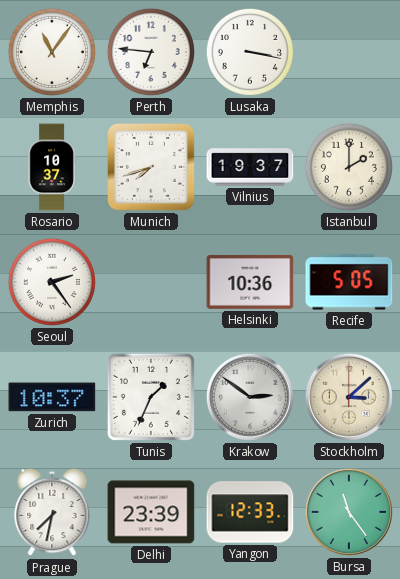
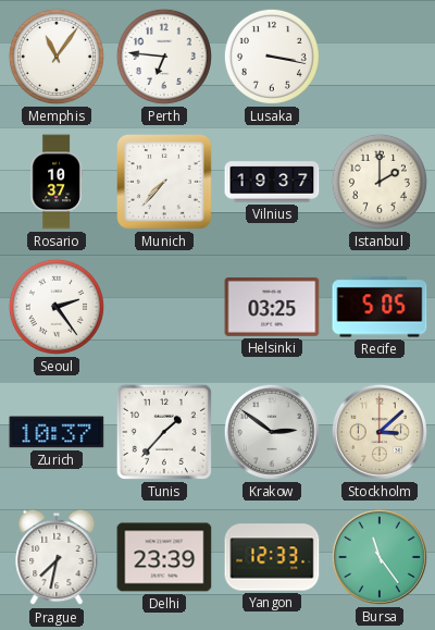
Munich: 7:42 -> 7:37
Helsinki: 10:36 -> 03:25
Tunis: 1:34 -> 1:37
